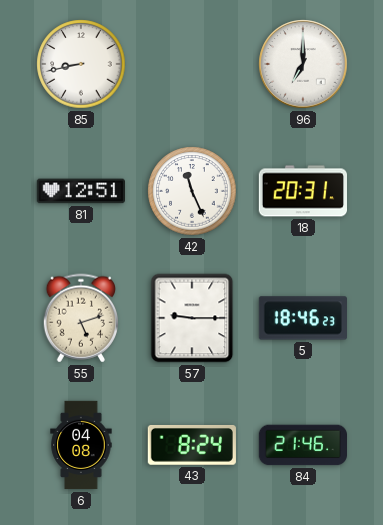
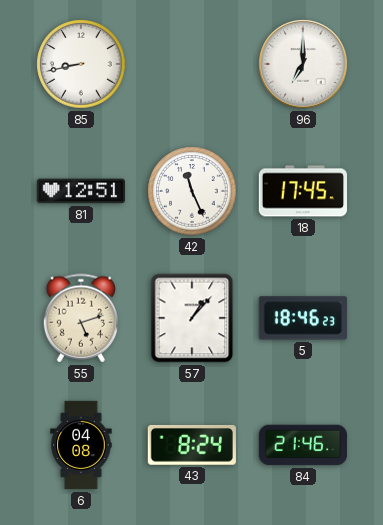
18: 20:31 -> 17:45
57: 9:15 -> 1:07
